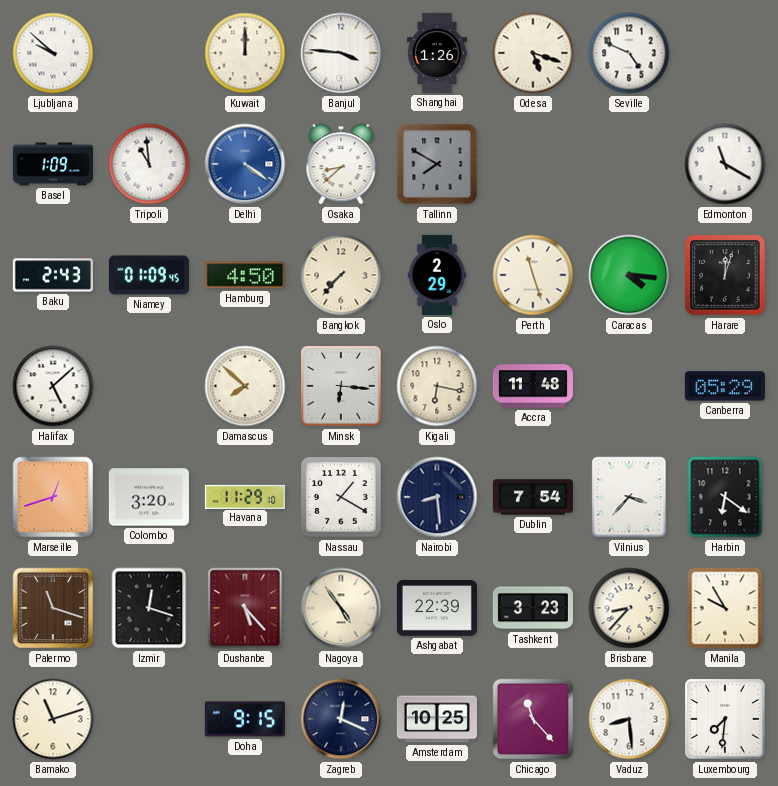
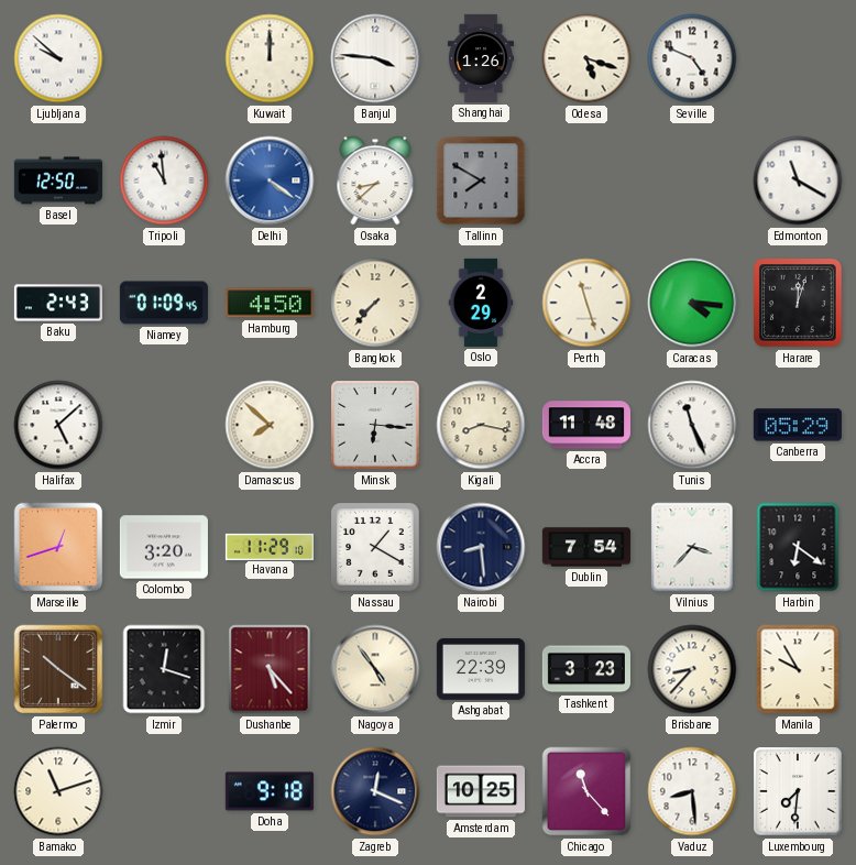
Basel: 1:09 -> 12:50
Kigali: 6:17 -> 8:17
Tunis: none -> 11:26
Palermo: 11:18 -> 10:21
Doha: 9:15 -> 9:18
